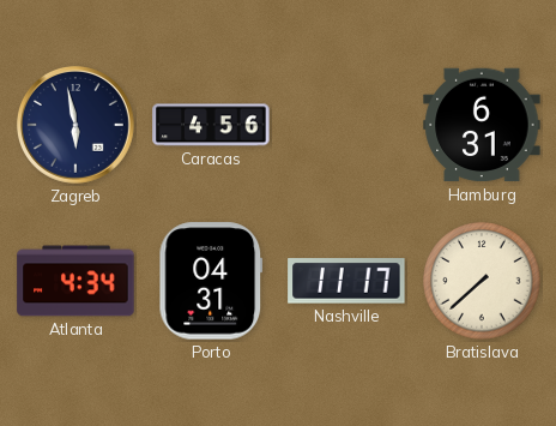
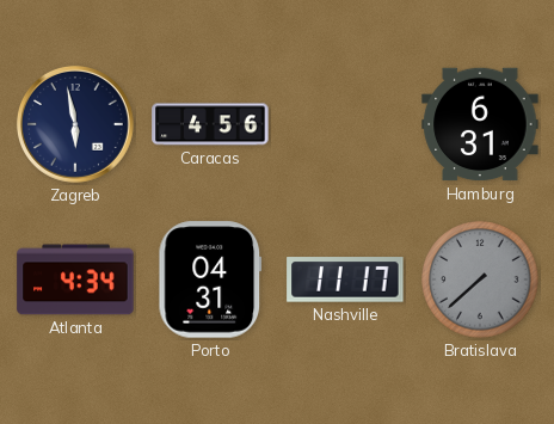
Bratislava dial: cream -> grey
